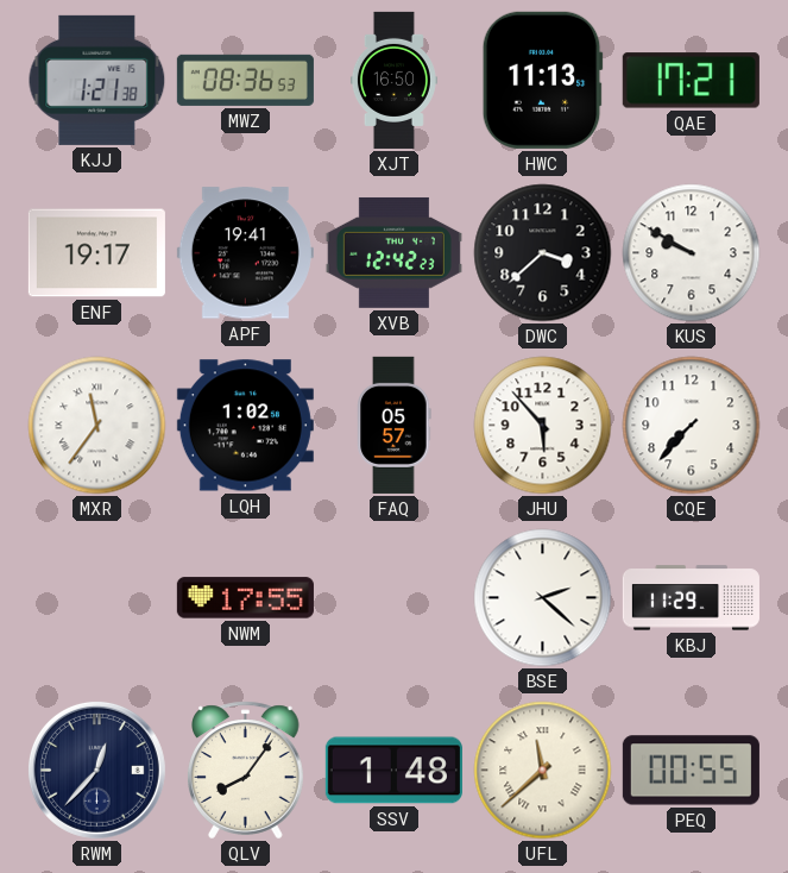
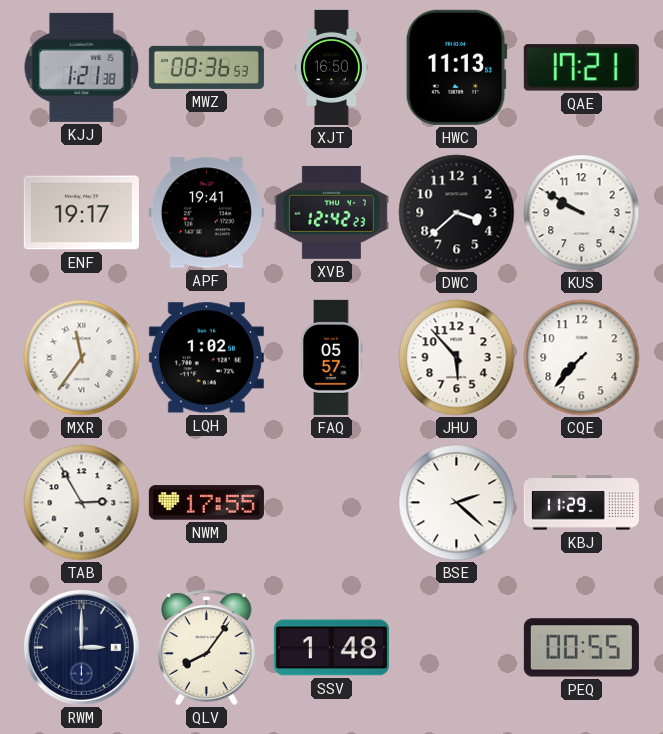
TAB: none -> 2:55
RWM: 12:37 -> 3:00
UFL: 11:38 -> none
